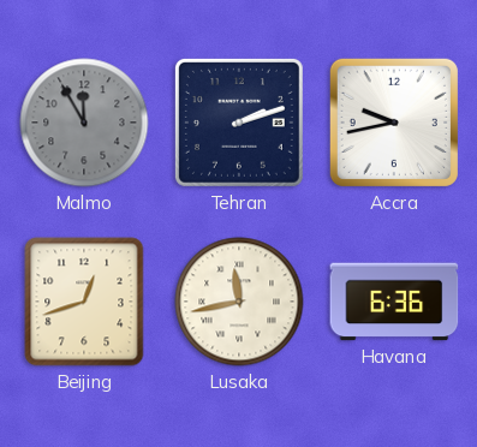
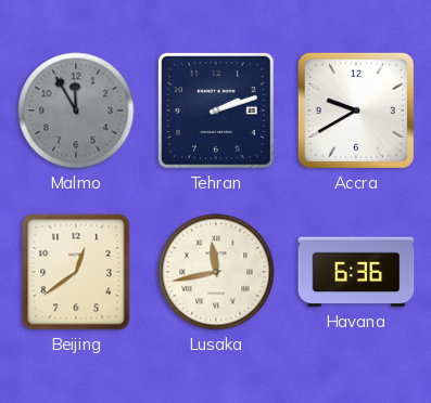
Accra: 9:43 -> 9:40
Beijing: 12:42 -> 12:39
